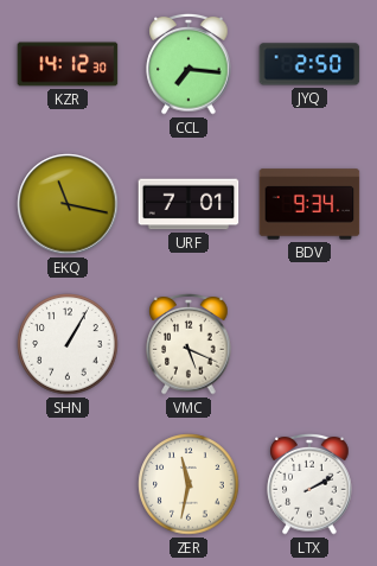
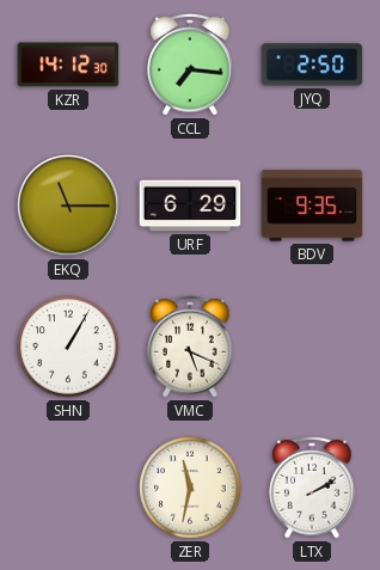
EKQ: 11:17 -> 11:15
URF: 7:01 -> 6:29
BDV: 9:34 -> 9:35
